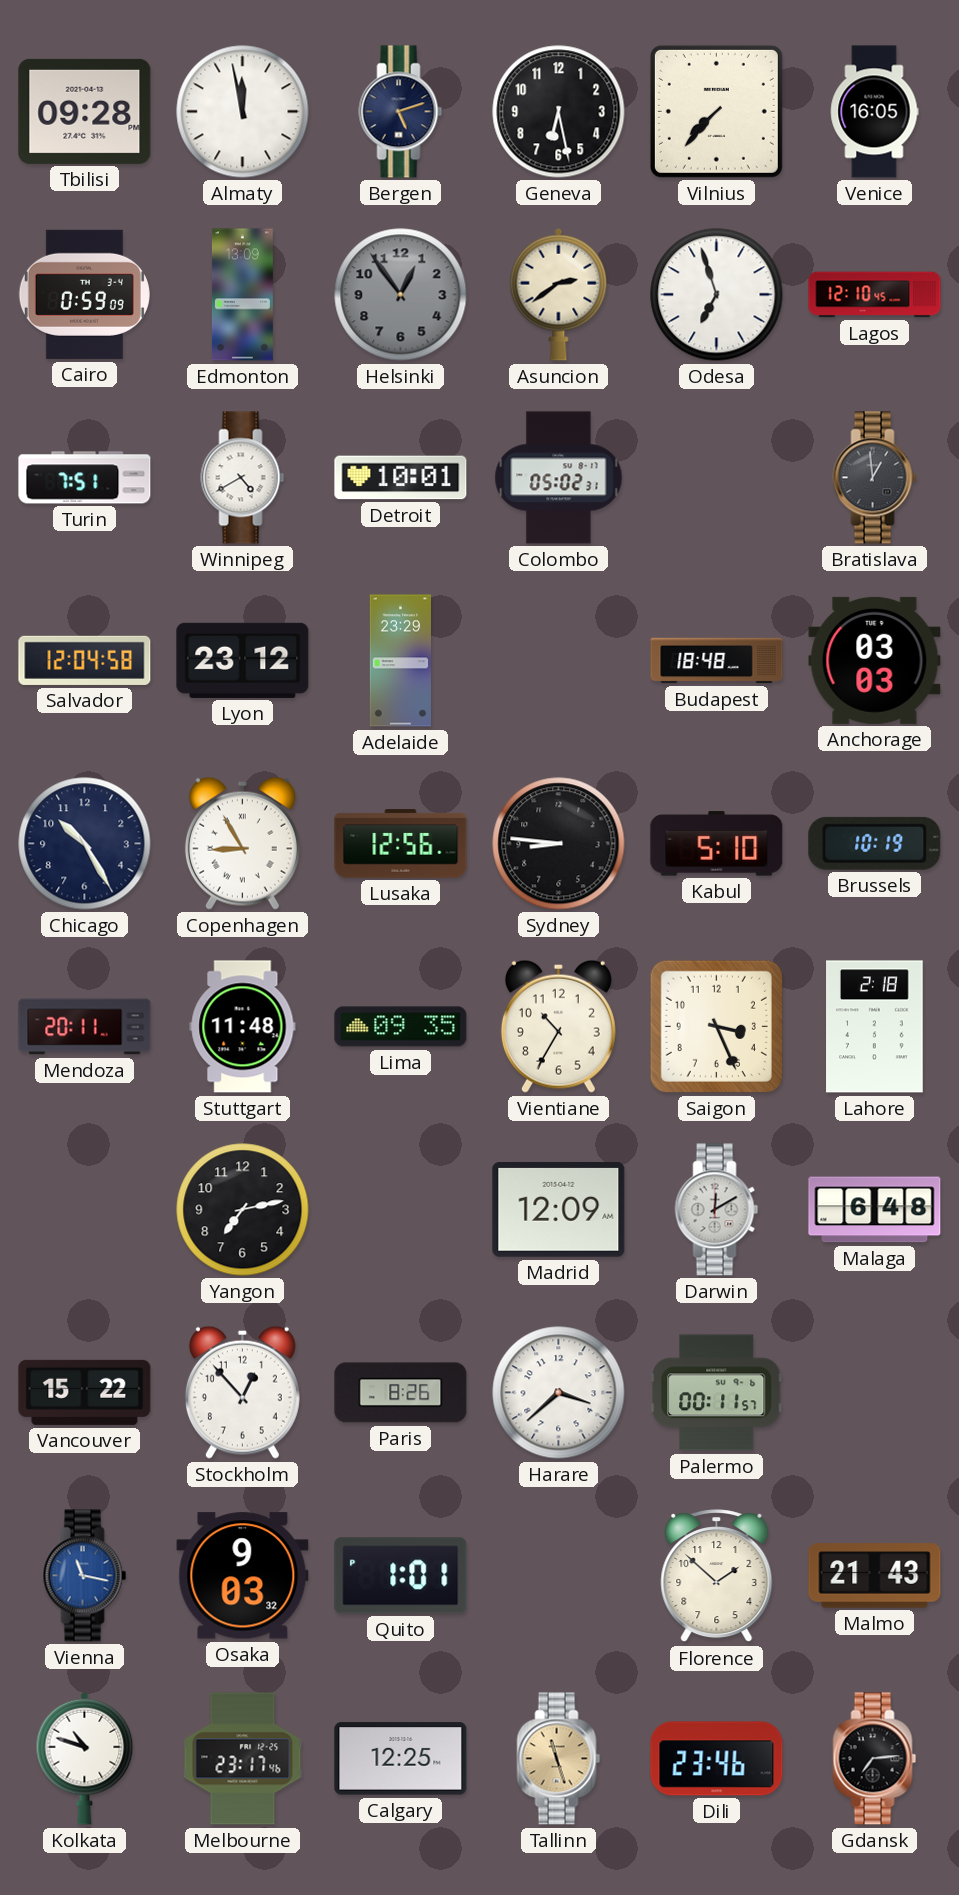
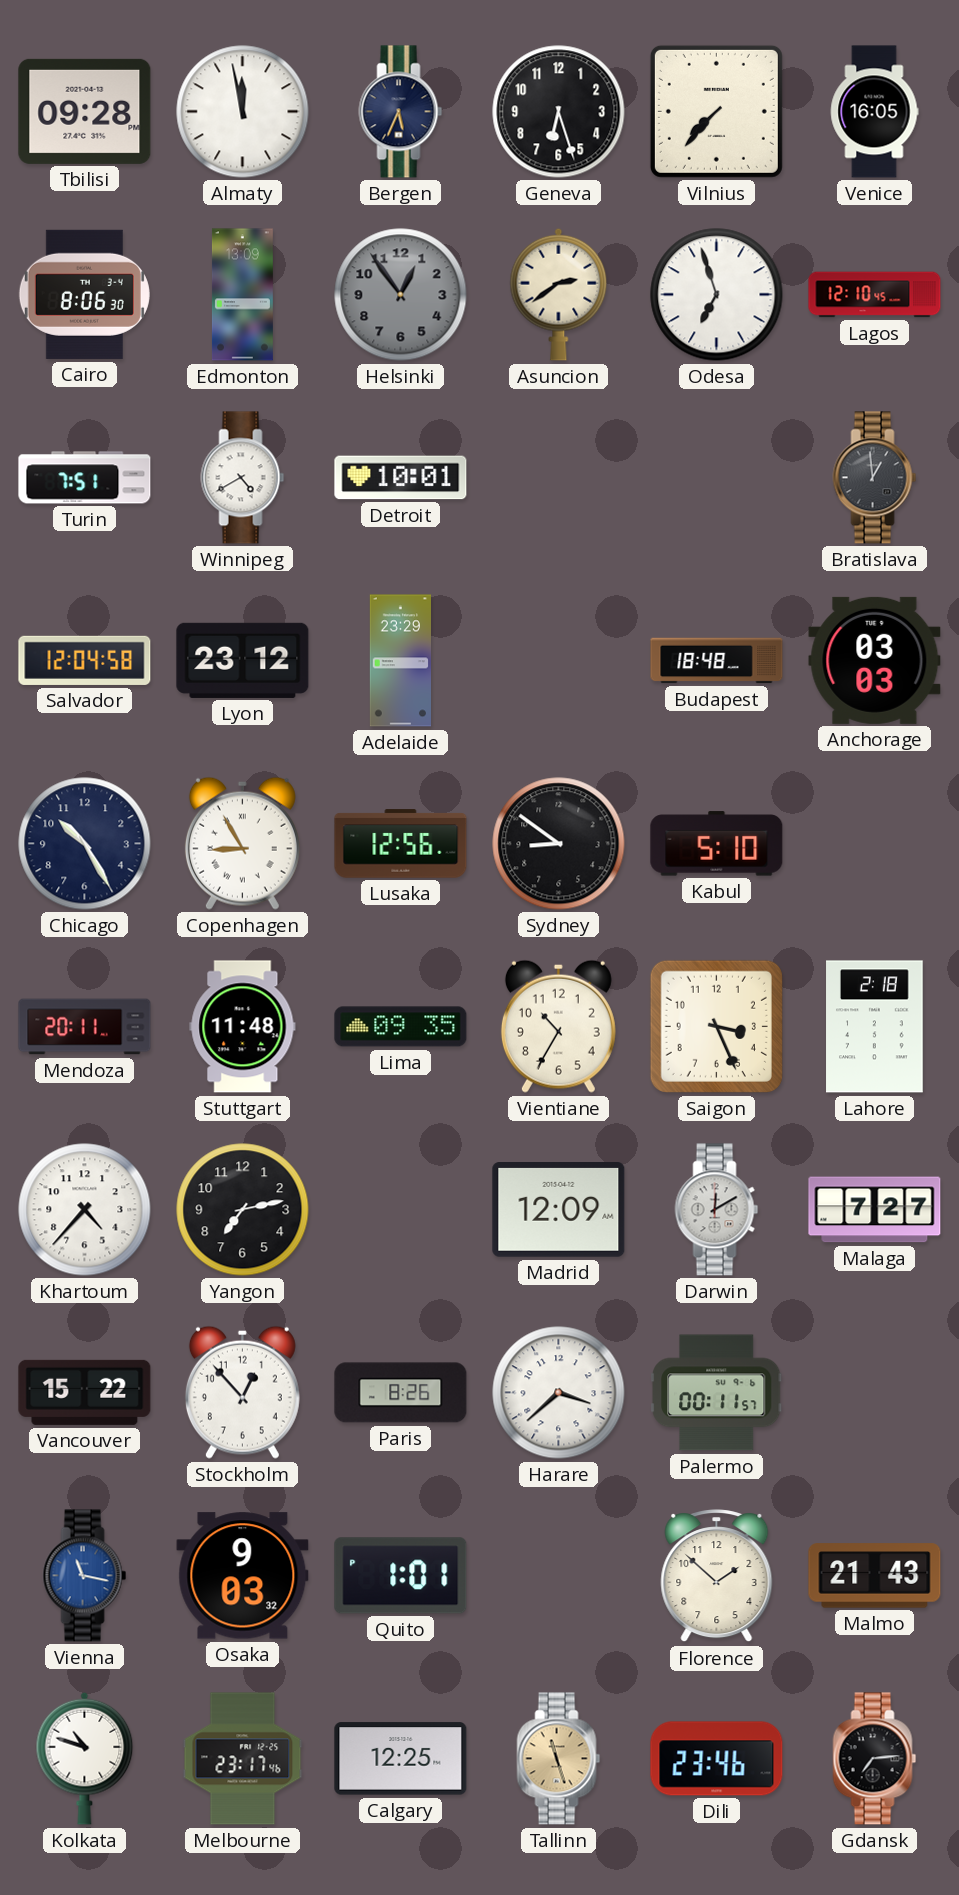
Bergen: 5:12 -> 5:34
Geneva: 6:28 -> 6:27
Cairo: 0:59 -> 8:06
Colombo: 05:02 -> none
Sydney: 8:46 -> 8:51
Brussels: 10:19 -> none
Khartoum: none -> 4:37
Malaga: 6:48 -> 7:27
